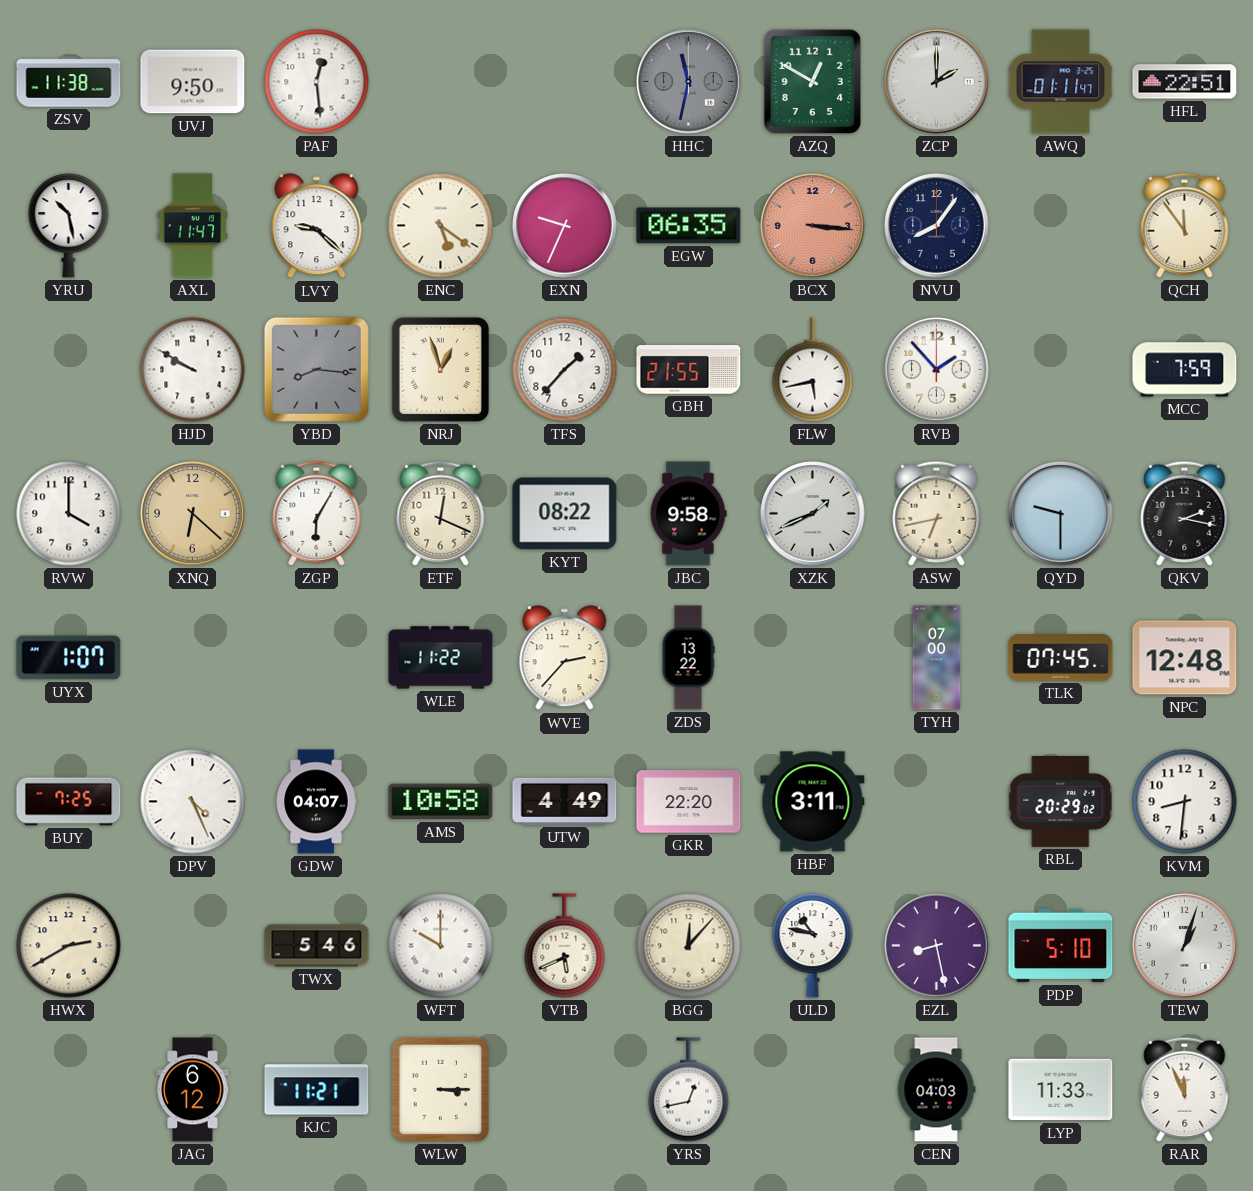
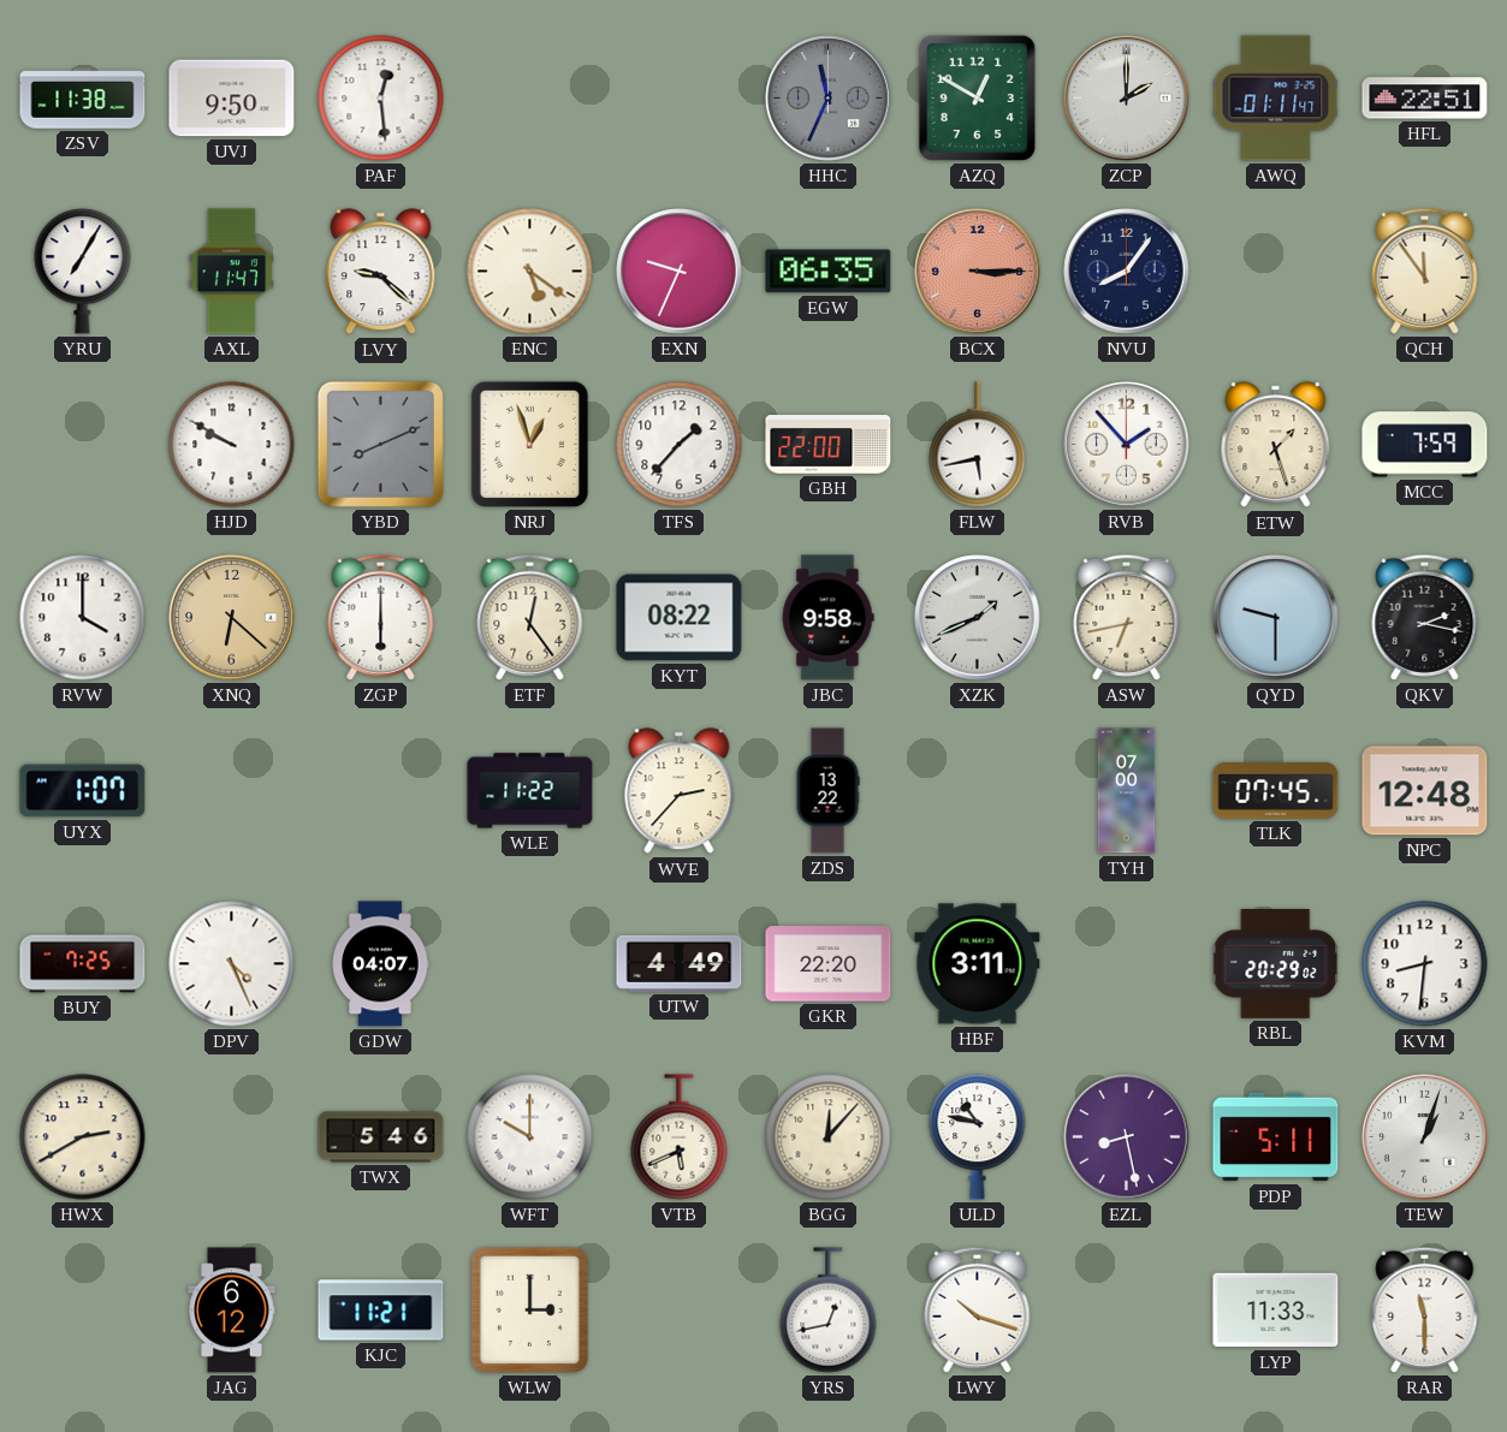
HHC: 11:32 -> 11:34
YRU: 10:28 -> 7:05
BCX: 3:16 -> 3:15
YBD: 8:16 -> 8:11
GBH: 21:55 -> 22:00
ETW: none -> 1:27
ZGP: 6:05 -> 6:00
ETF: 12:19 -> 12:24
AMS: 10:58 -> none
PDP: 5:10 -> 5:11
WLW: 3:15 -> 3:00
LWY: none -> 10:18
CEN: 04:03 -> none
RAR: 11:56 -> 11:30
